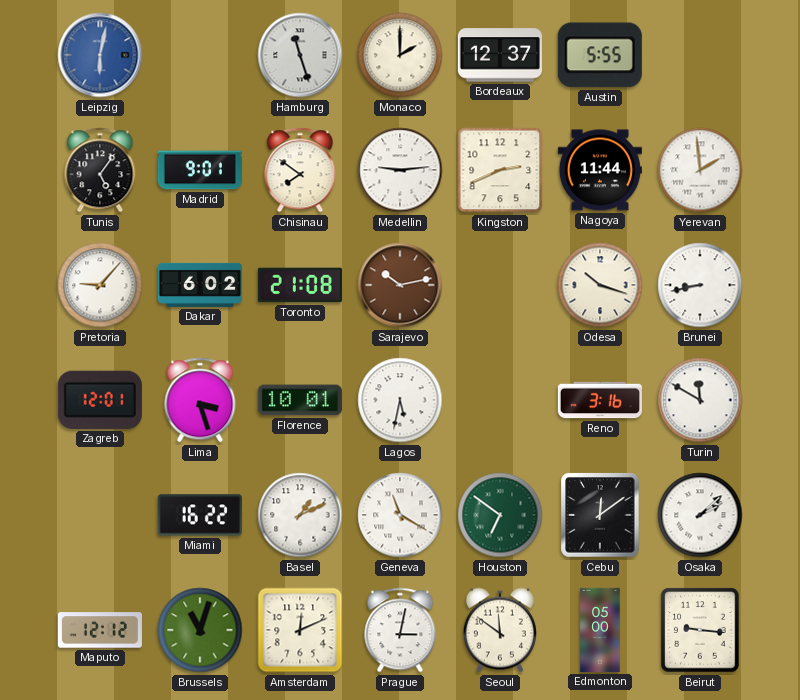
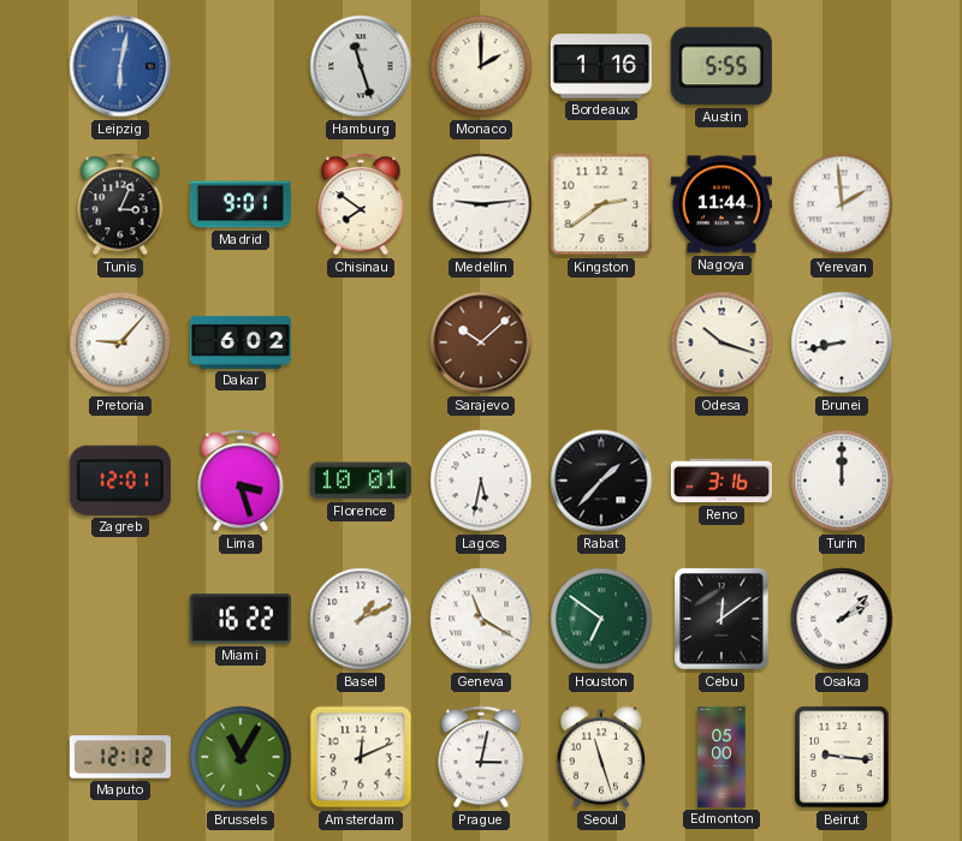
Bordeaux: 12:37 -> 1:16
Tunis: 5:06 -> 3:04
Kingston: 2:41 -> 2:39
Toronto: 21:08 -> none
Sarajevo: 10:13 -> 10:08
Rabat: none -> 1:37
Turin: 11:50 -> 12:00
Brussels: 11:03 -> 11:05
Seoul: 11:51 -> 11:27
